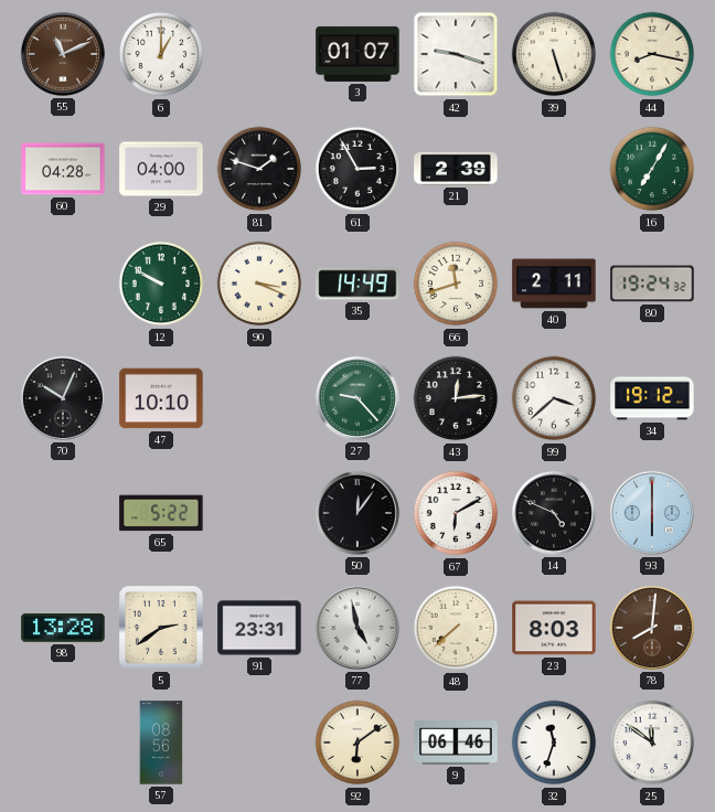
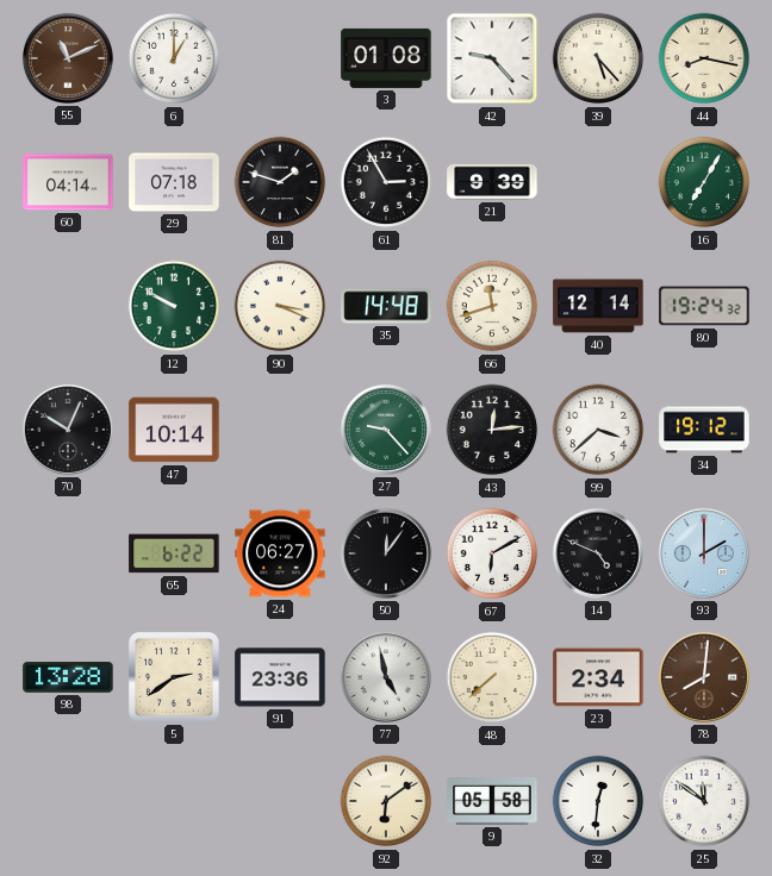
3: 01:07 -> 01:08
42: 9:18 -> 9:23
39: 5:27 -> 5:23
60: 04:28 -> 04:14
29: 04:00 -> 07:18
21: 2:39 -> 9:39
35: 14:49 -> 14:48
40: 2:11 -> 12:14
47: 10:10 -> 10:14
65: 5:22 -> 6:22
24: none -> 06:27
93: 6:00 -> 2:00
91: 23:31 -> 23:36
23: 8:03 -> 2:34
57: 08:56 -> none
9: 06:46 -> 05:58
32: 11:33 -> 12:31
